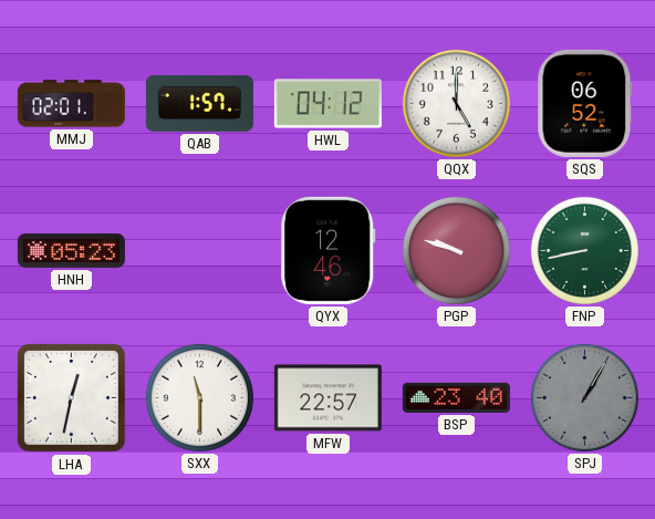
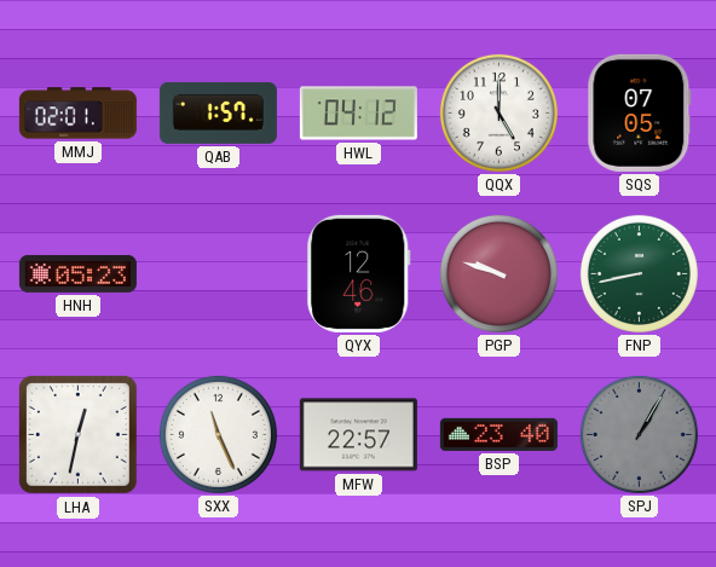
SQS: 06:52 -> 07:05
SXX: 11:30 -> 11:26
